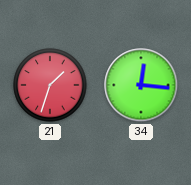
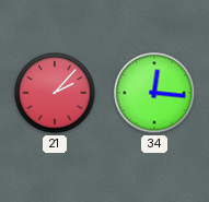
21: 1:33 -> 2:07
